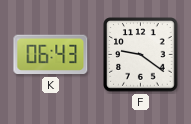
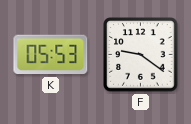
K: 06:43 -> 05:53
